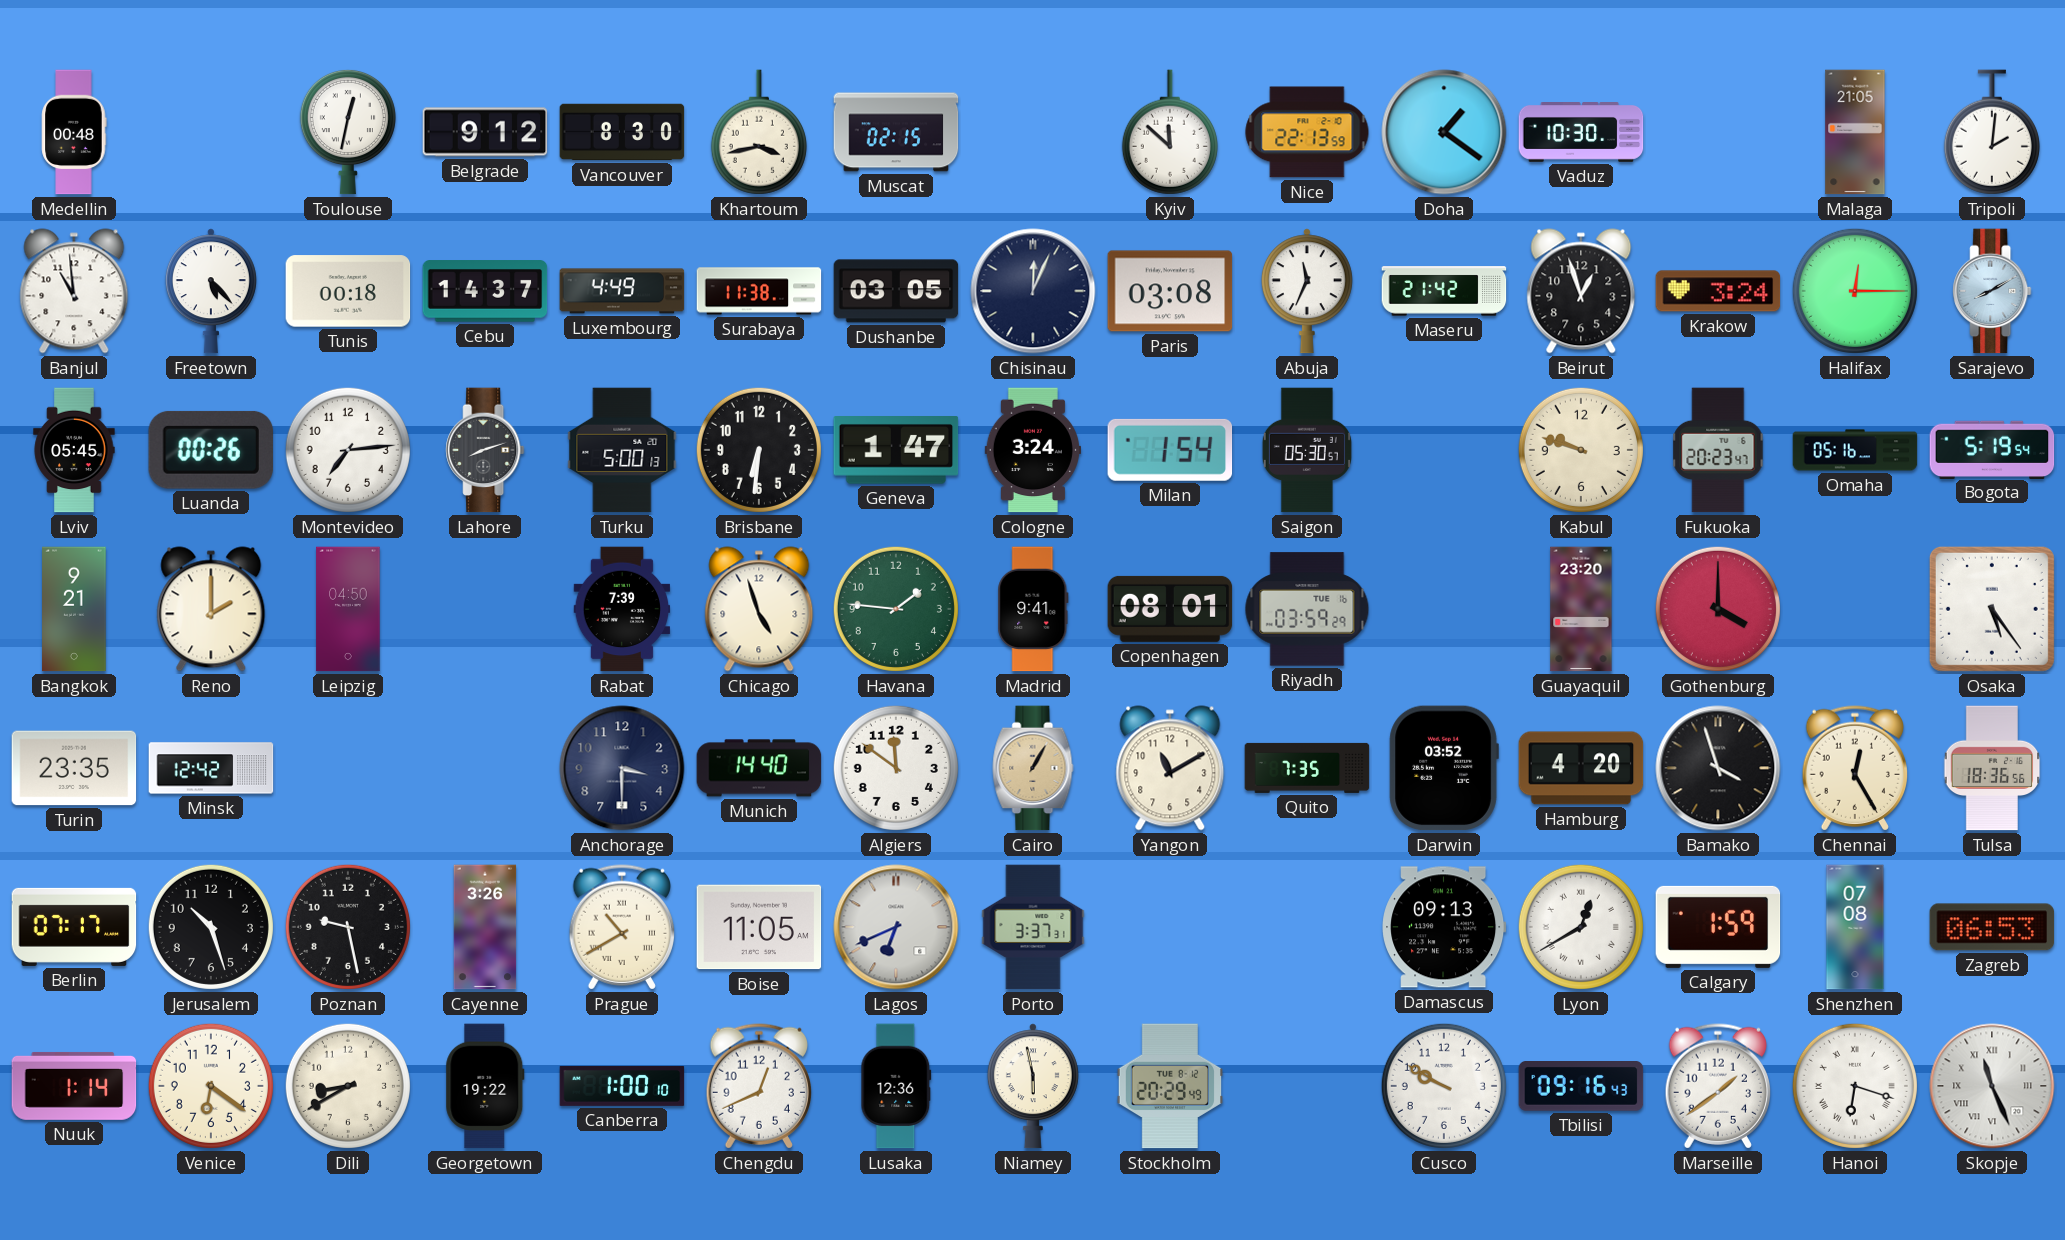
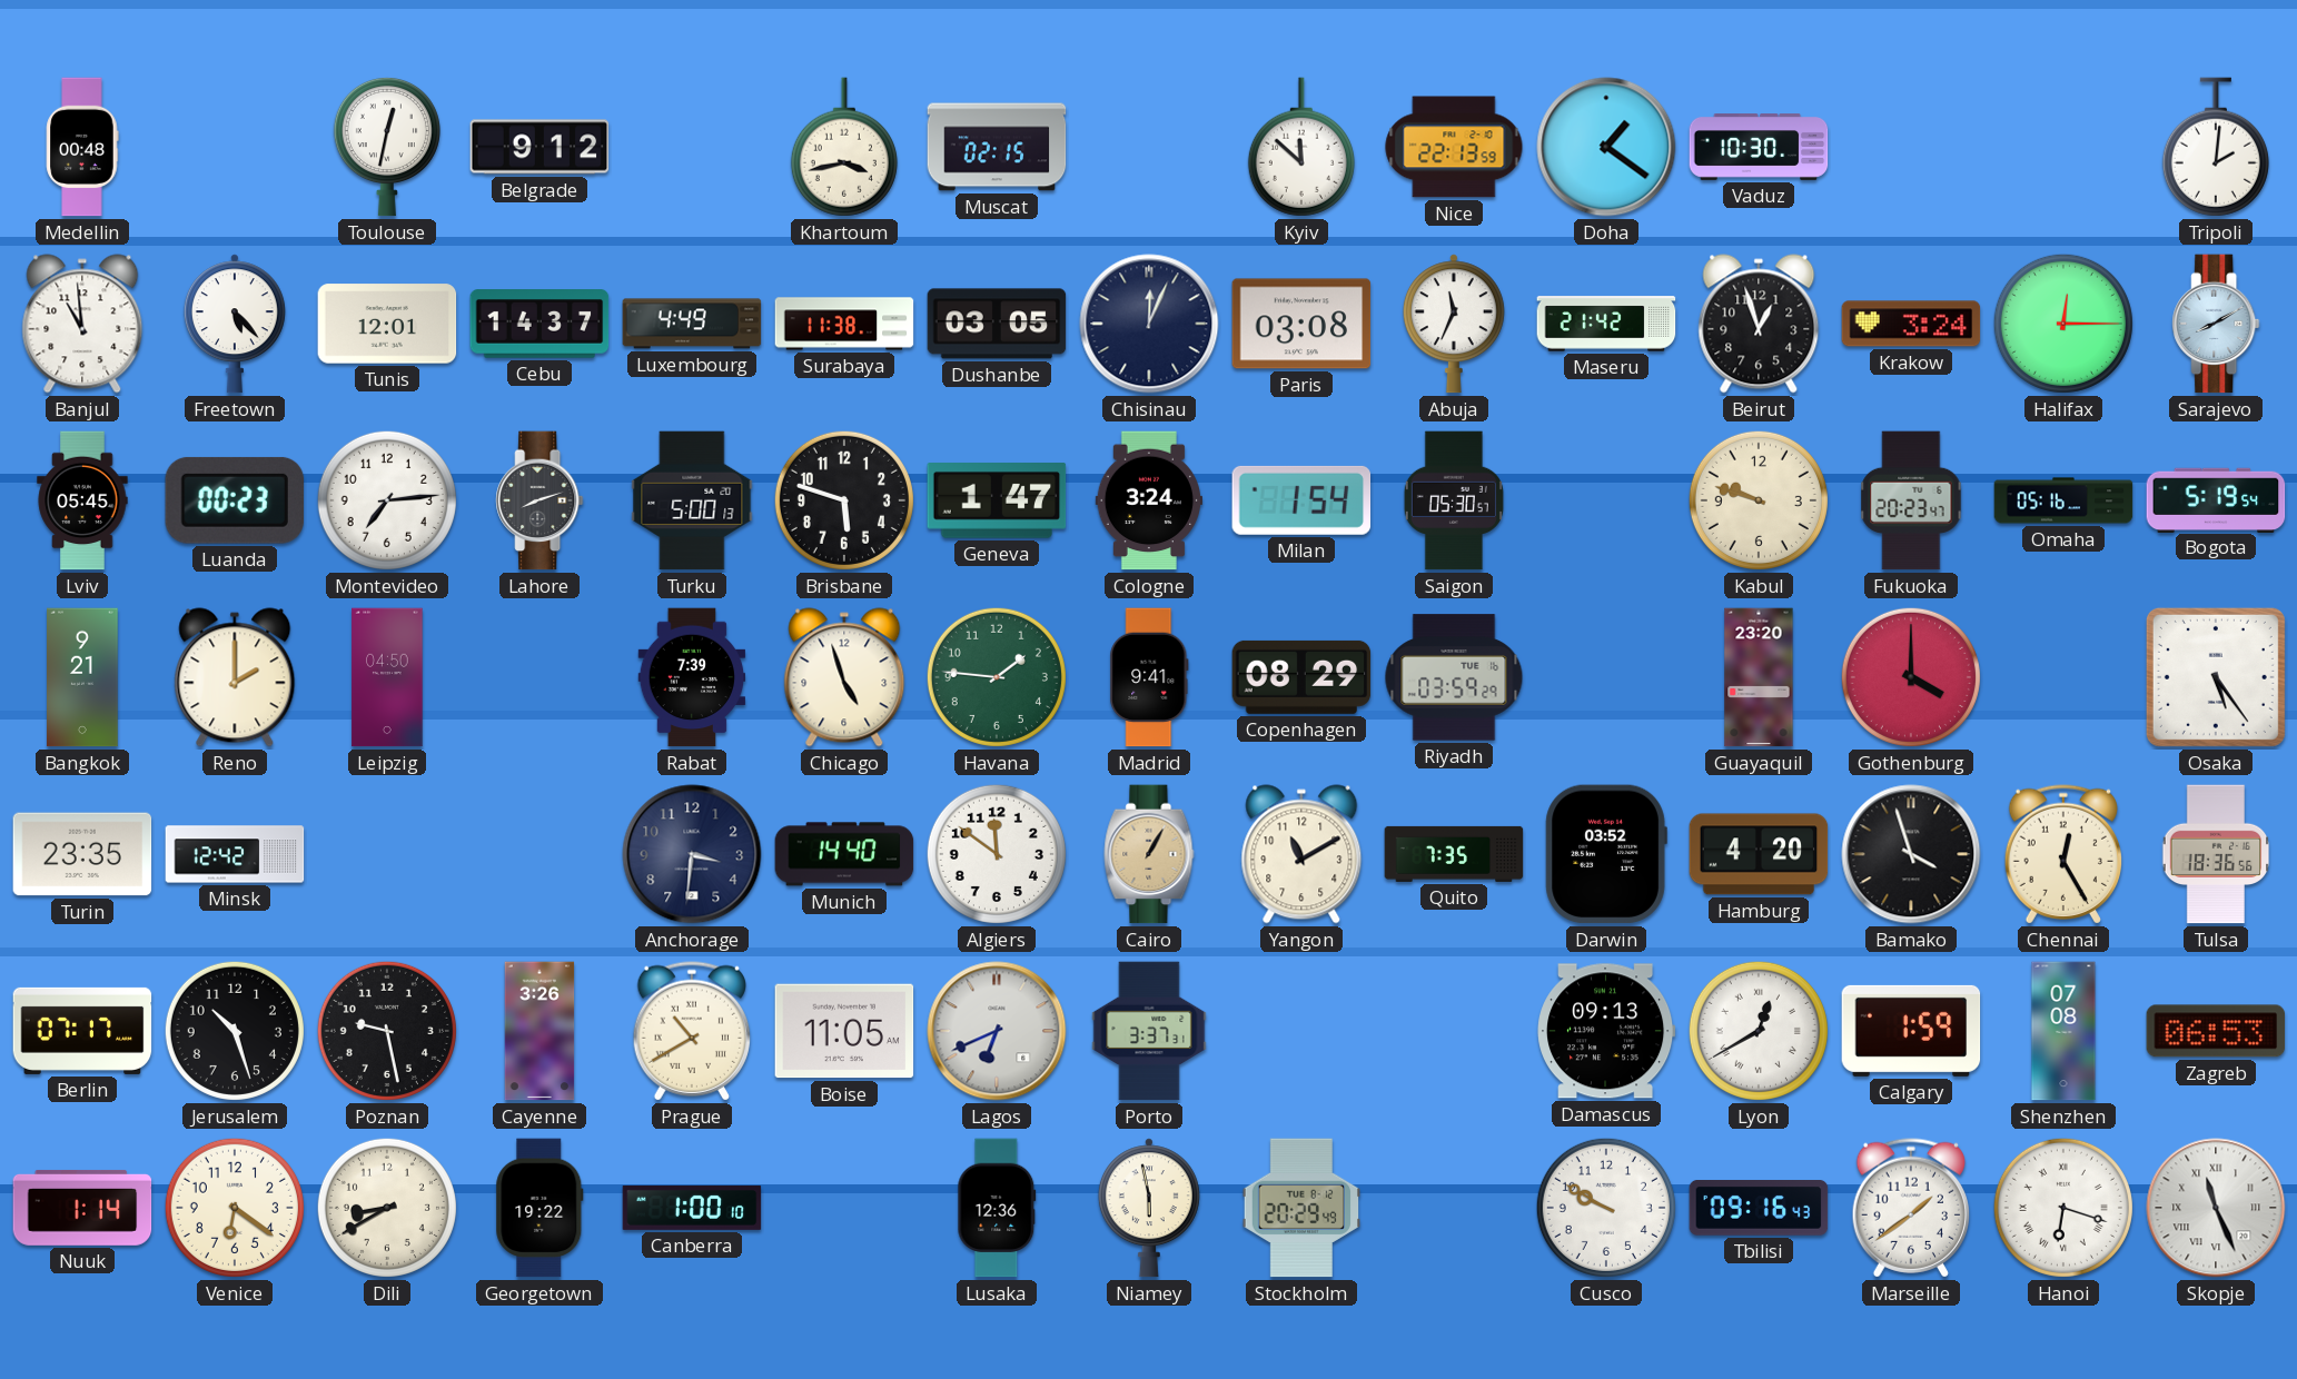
Vancouver: 8:30 -> none
Malaga: 21:05 -> none
Tunis: 00:18 -> 12:01
Luanda: 00:26 -> 00:23
Brisbane: 6:31 -> 5:48
Copenhagen: 08:01 -> 08:29
Anchorage: 3:30 -> 3:31
Chengdu: 12:41 -> none
